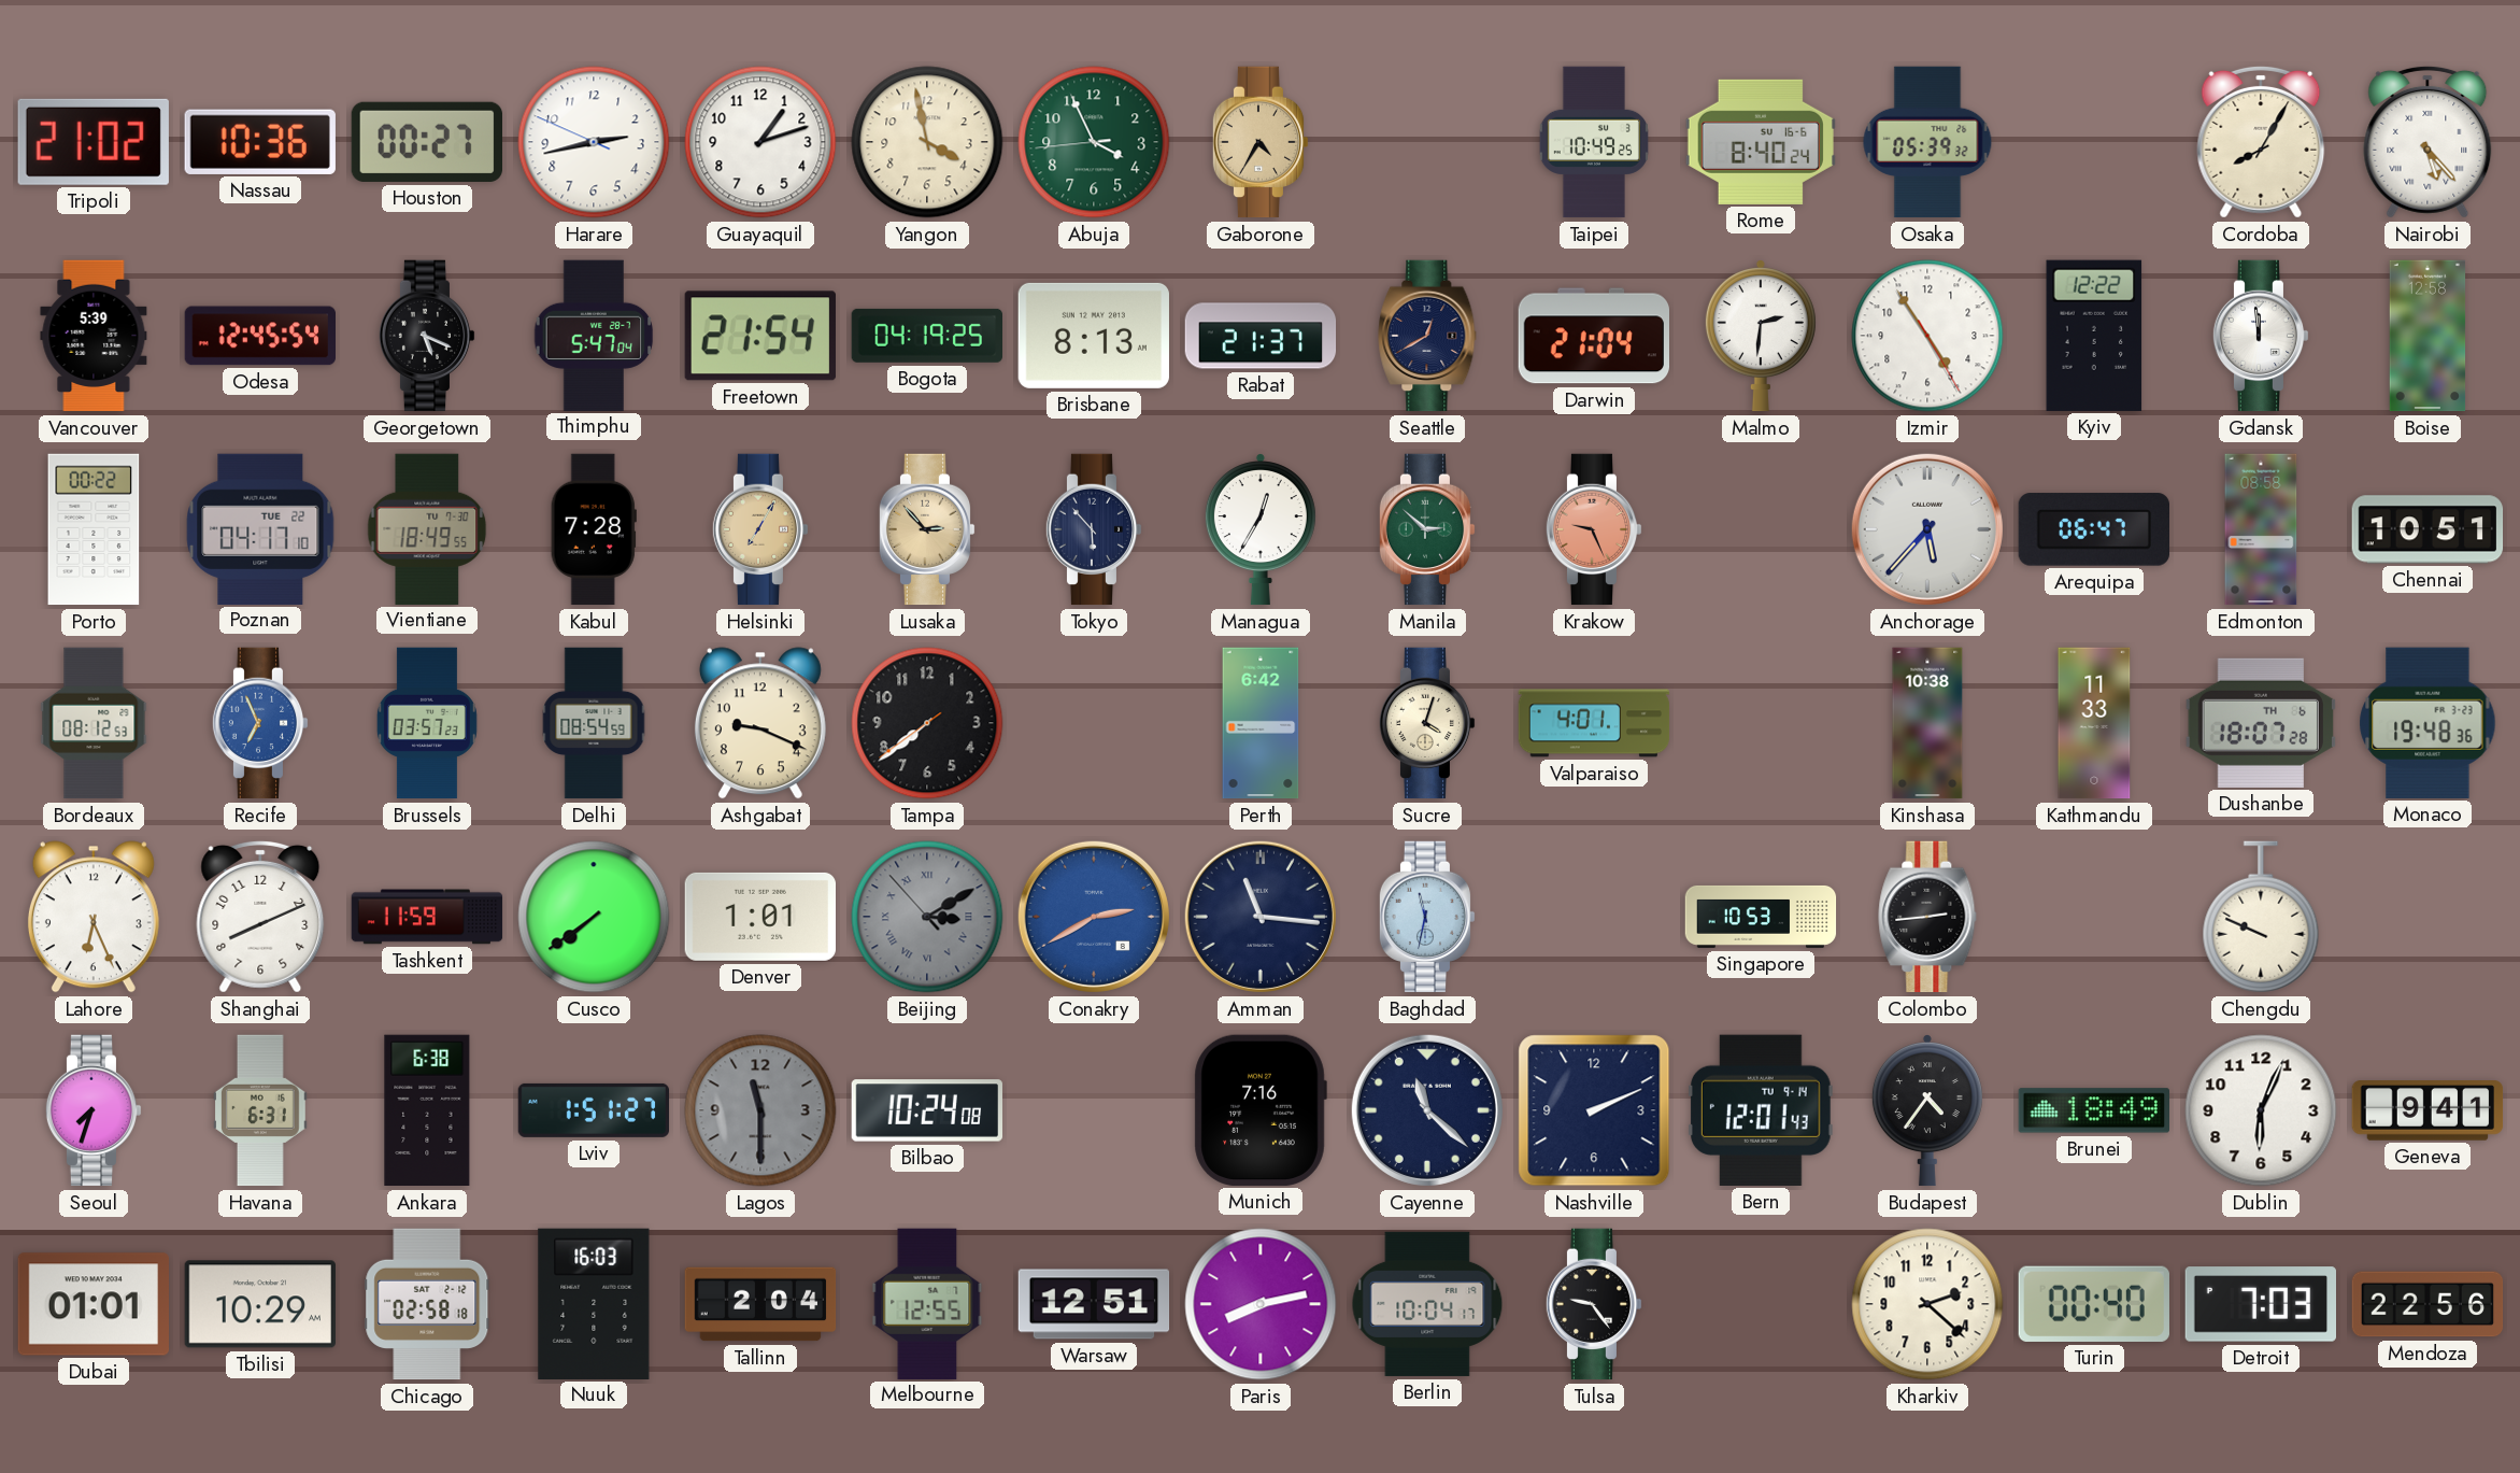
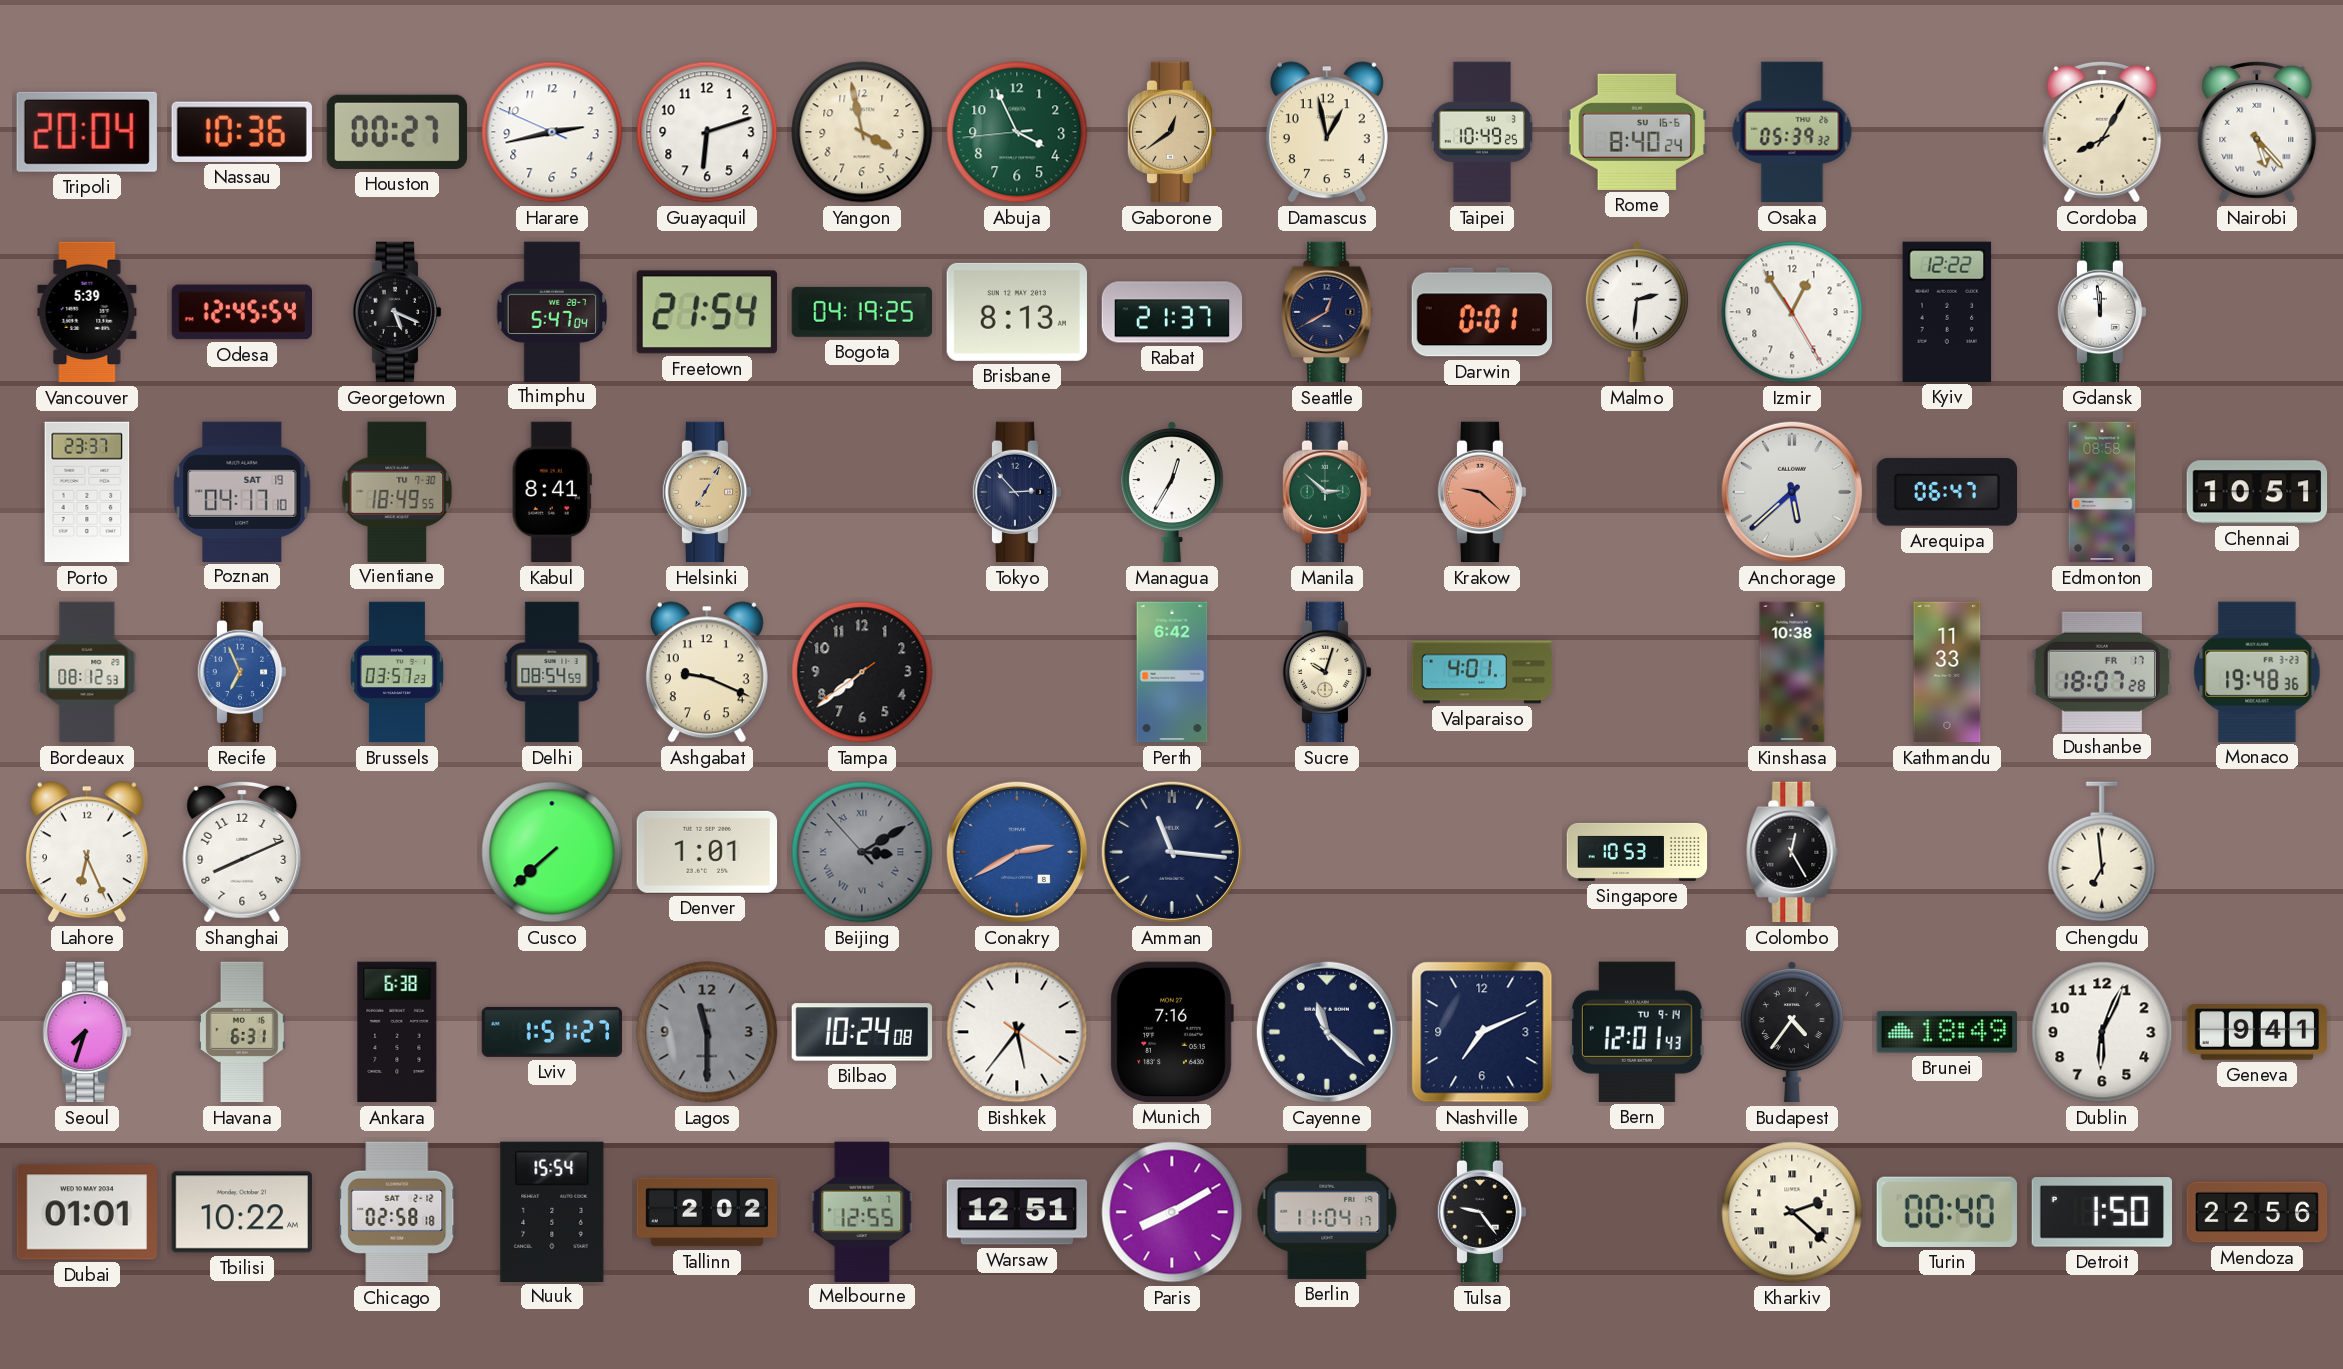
Tripoli: 21:02 -> 20:04
Guayaquil: 1:12 -> 6:12
Gaborone: 4:35 -> 12:39
Damascus: none -> 12:58
Darwin: 21:04 -> 0:01
Izmir: 4:54 -> 12:54
Boise: 12:58 -> none
Porto: 00:22 -> 23:37
Poznan date: TUE 22 -> SAT 19
Kabul: 7:28 -> 8:41
Lusaka: 2:53 -> none
Tokyo: 5:53 -> 2:53
Krakow: 9:26 -> 9:22
Anchorage: 5:37 -> 5:38
Sucre: 4:03 -> 10:03
Dushanbe date: TH 6 -> FR 17
Tashkent: 11:59 -> none
Cusco: 7:39 -> 7:38
Baghdad: 11:32 -> none
Colombo: 2:44 -> 12:25
Chengdu: 9:49 -> 6:59
Bishkek: none -> 5:36
Nashville: 2:11 -> 7:11
Tbilisi: 10:29 -> 10:22
Nuuk: 16:03 -> 15:54
Tallinn: 2:04 -> 2:02
Paris: 8:13 -> 8:10
Berlin: 10:04 -> 11:04
Kharkiv numerals: Arabic -> Roman
Detroit: 7:03 -> 1:50
